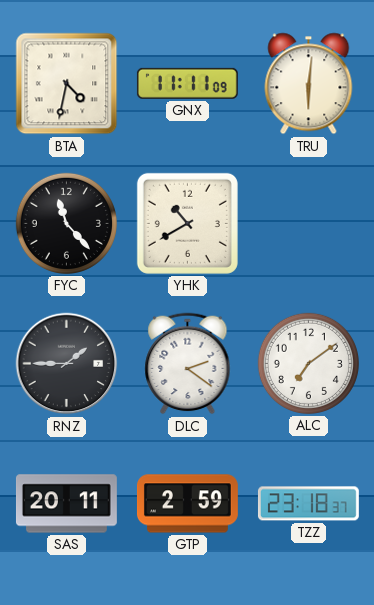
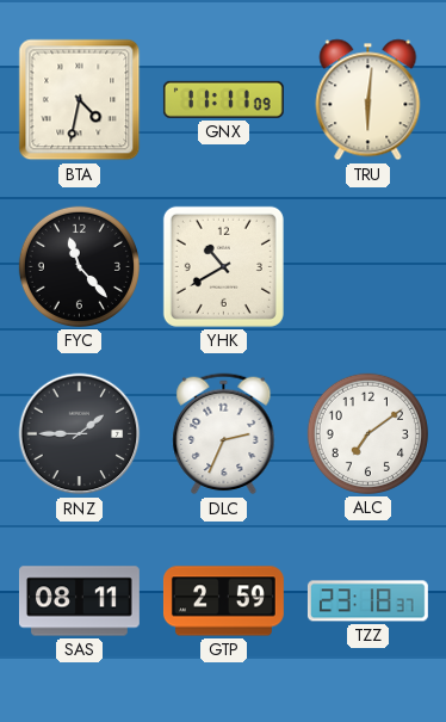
DLC: 2:21 -> 2:34
SAS: 20:11 -> 08:11
